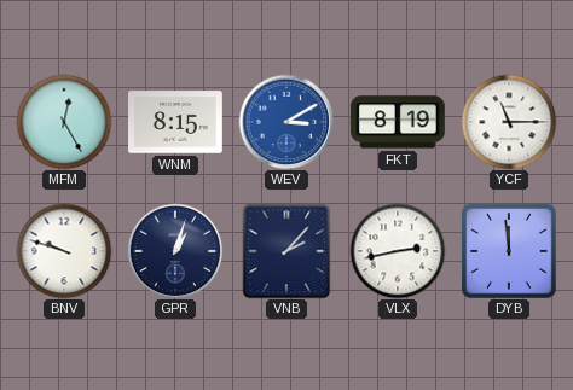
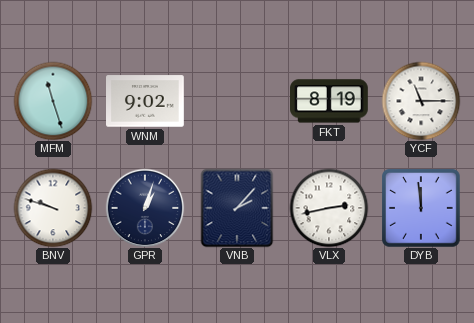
MFM: 12:25 -> 11:27
WNM: 8:15 -> 9:02
WEV: 3:10 -> none
